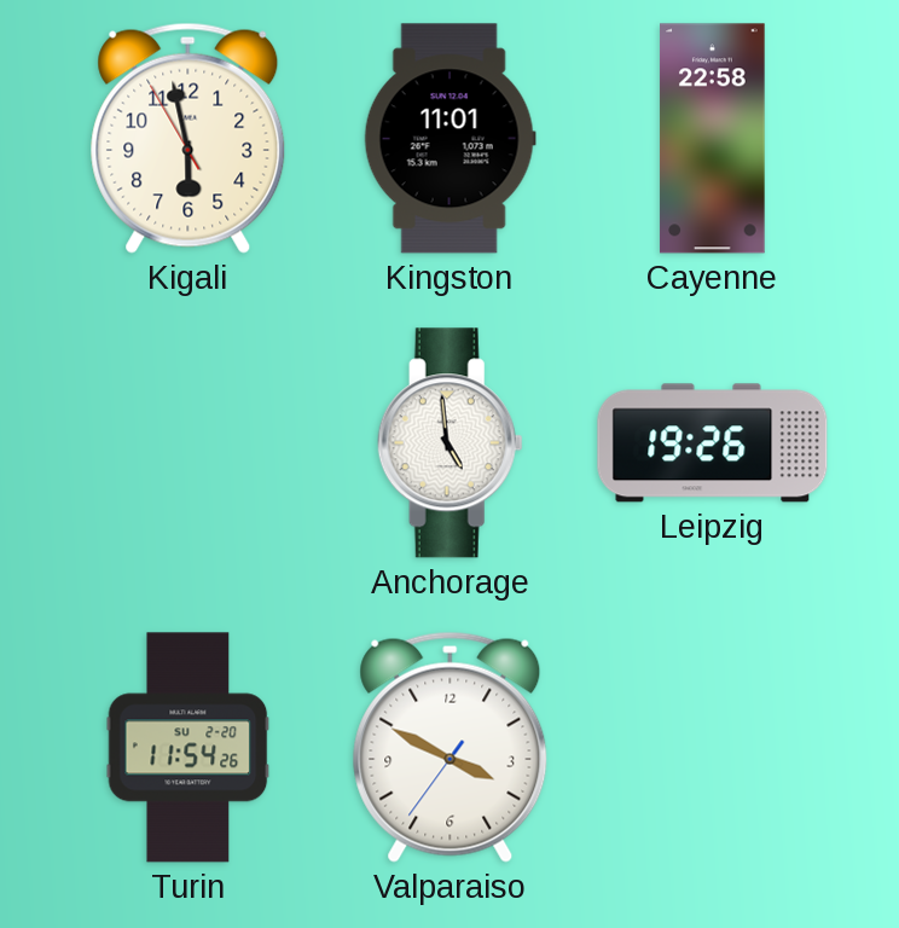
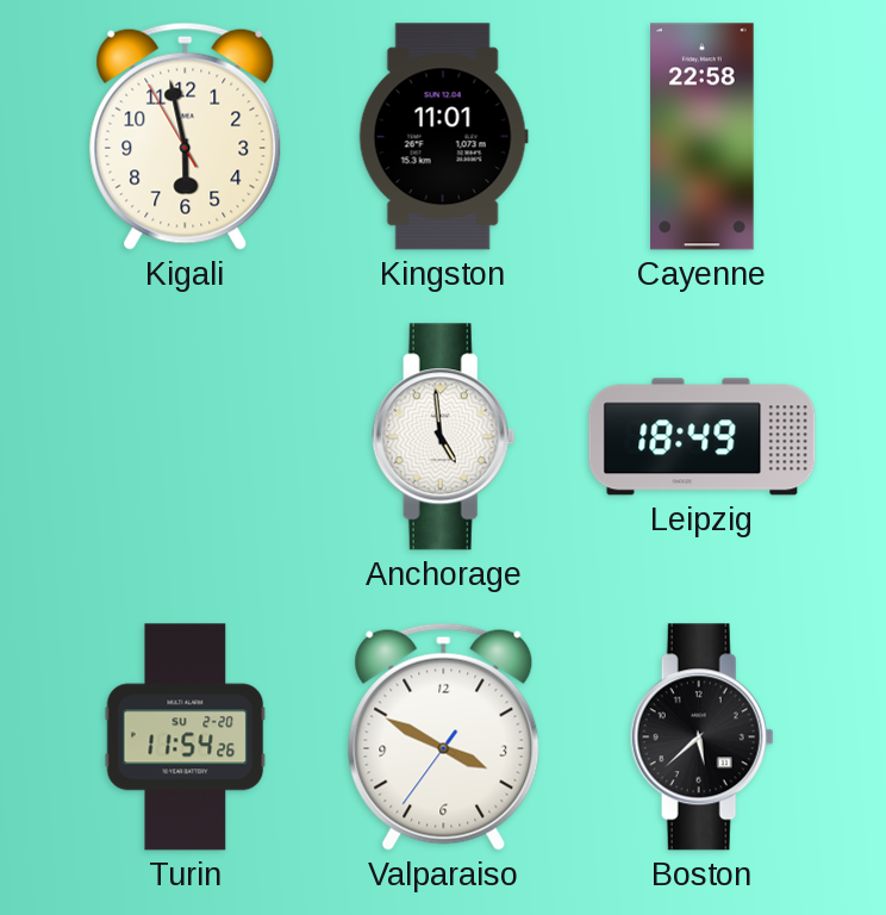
Leipzig: 19:26 -> 18:49
Boston: none -> 5:38
